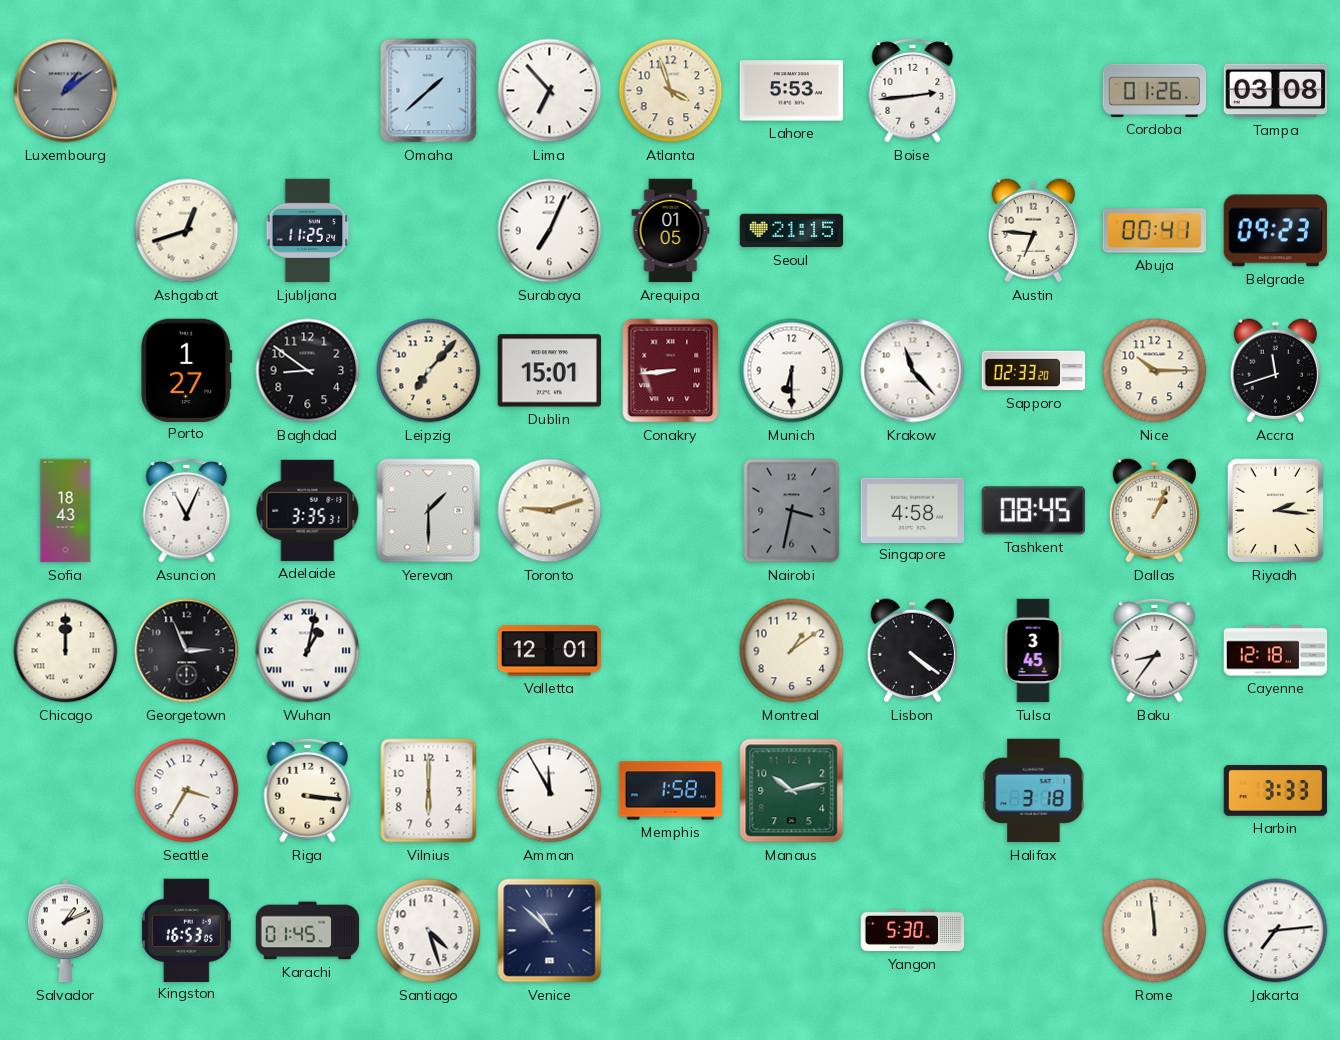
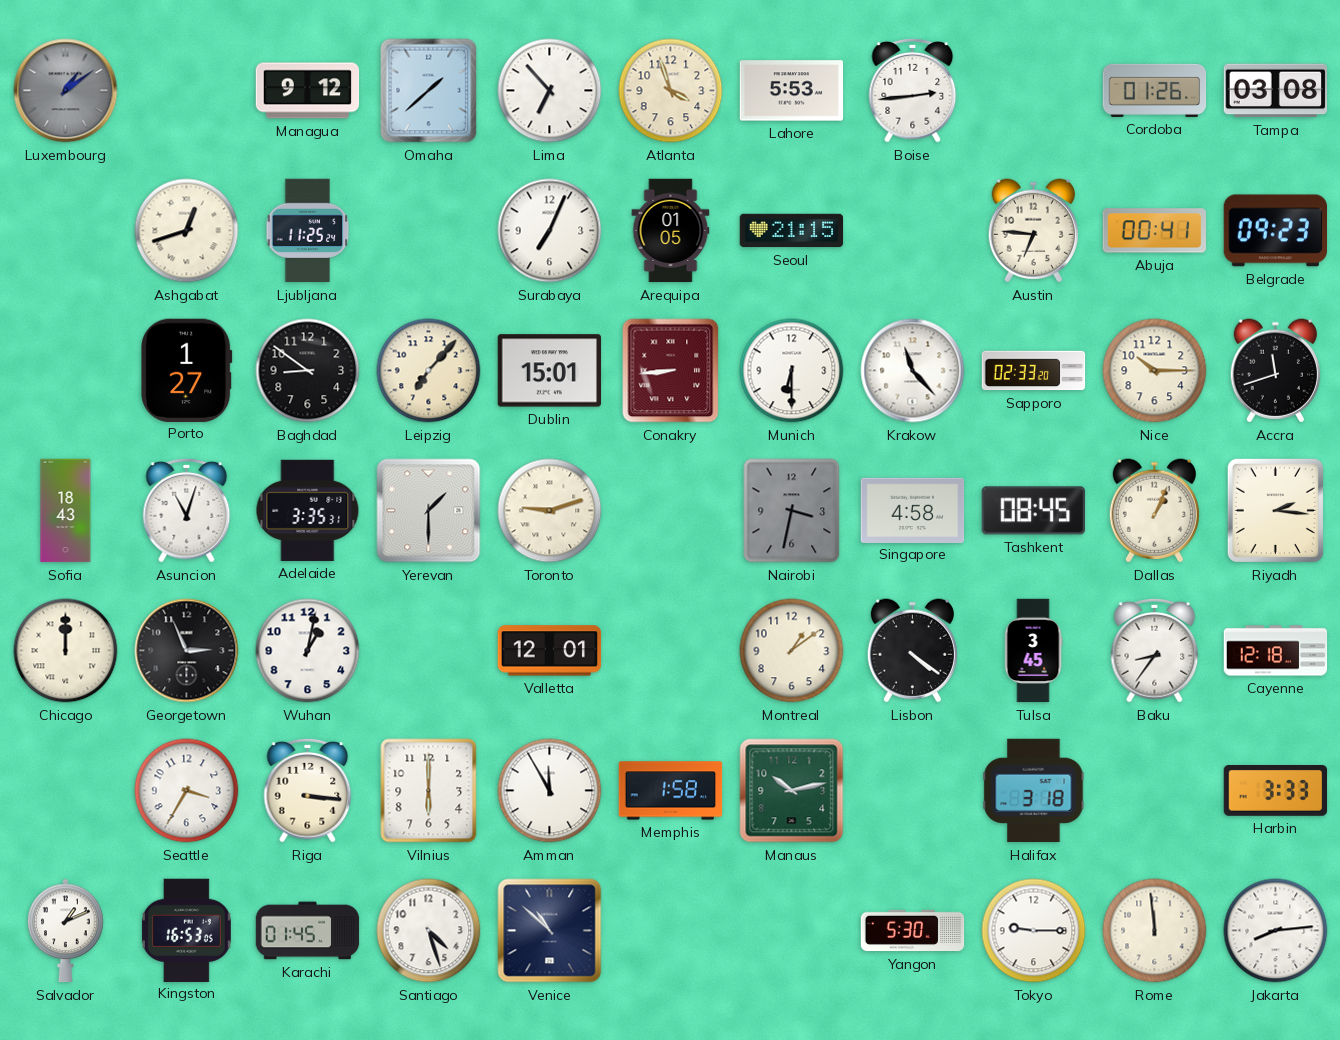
Managua: none -> 9:12
Asuncion: 11:04 -> 11:03
Wuhan numerals: Roman -> Arabic
Tokyo: none -> 9:15
Jakarta: 7:14 -> 8:14
